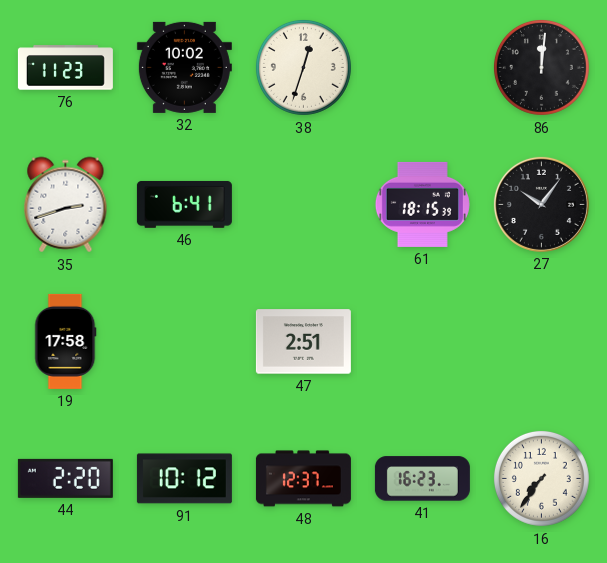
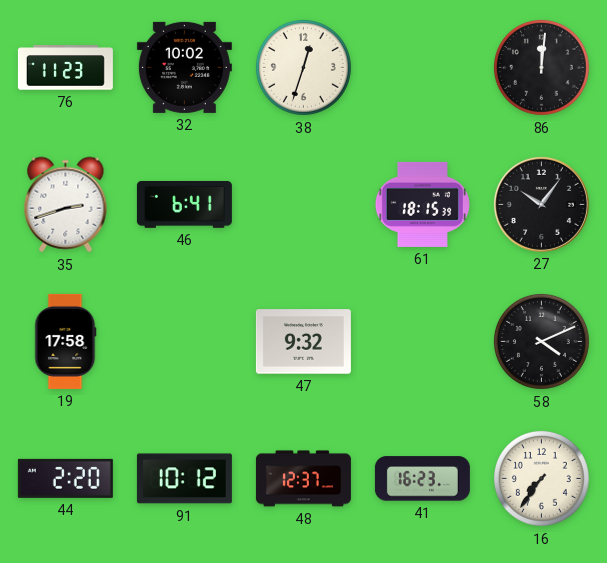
47: 2:51 -> 9:32
58: none -> 4:11
